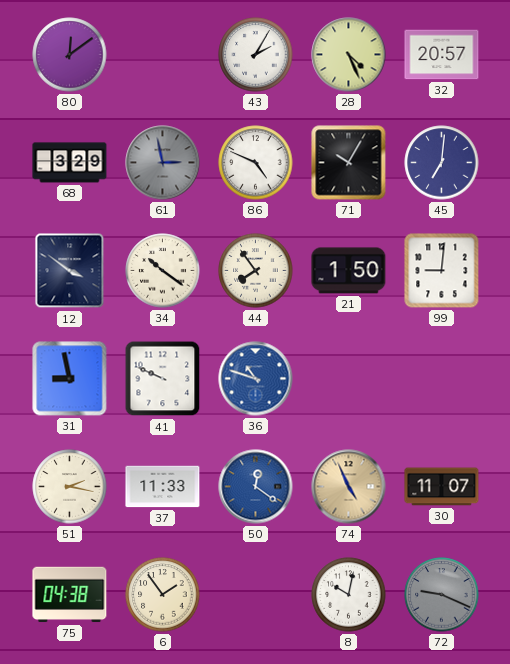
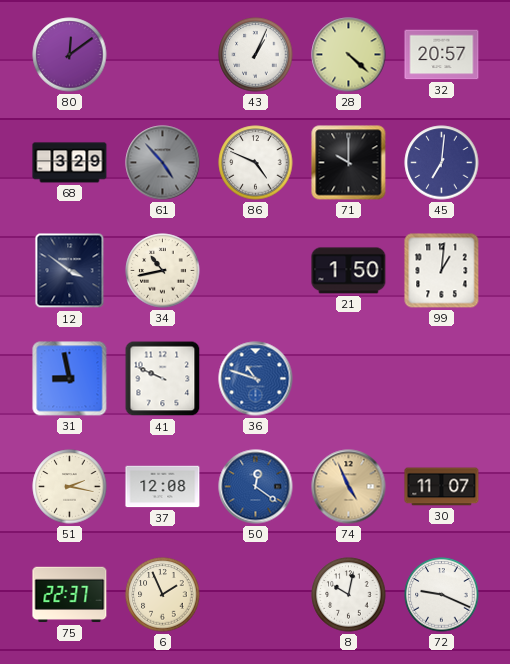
43: 2:05 -> 1:04
28: 4:26 -> 4:22
61: 2:58 -> 4:53
71: 10:05 -> 10:00
34: 10:21 -> 10:43
44: 7:54 -> none
99: 9:01 -> 1:01
37: 11:33 -> 12:08
75: 04:38 -> 22:37
6: 1:54 -> 1:56
72 dial: grey -> white
